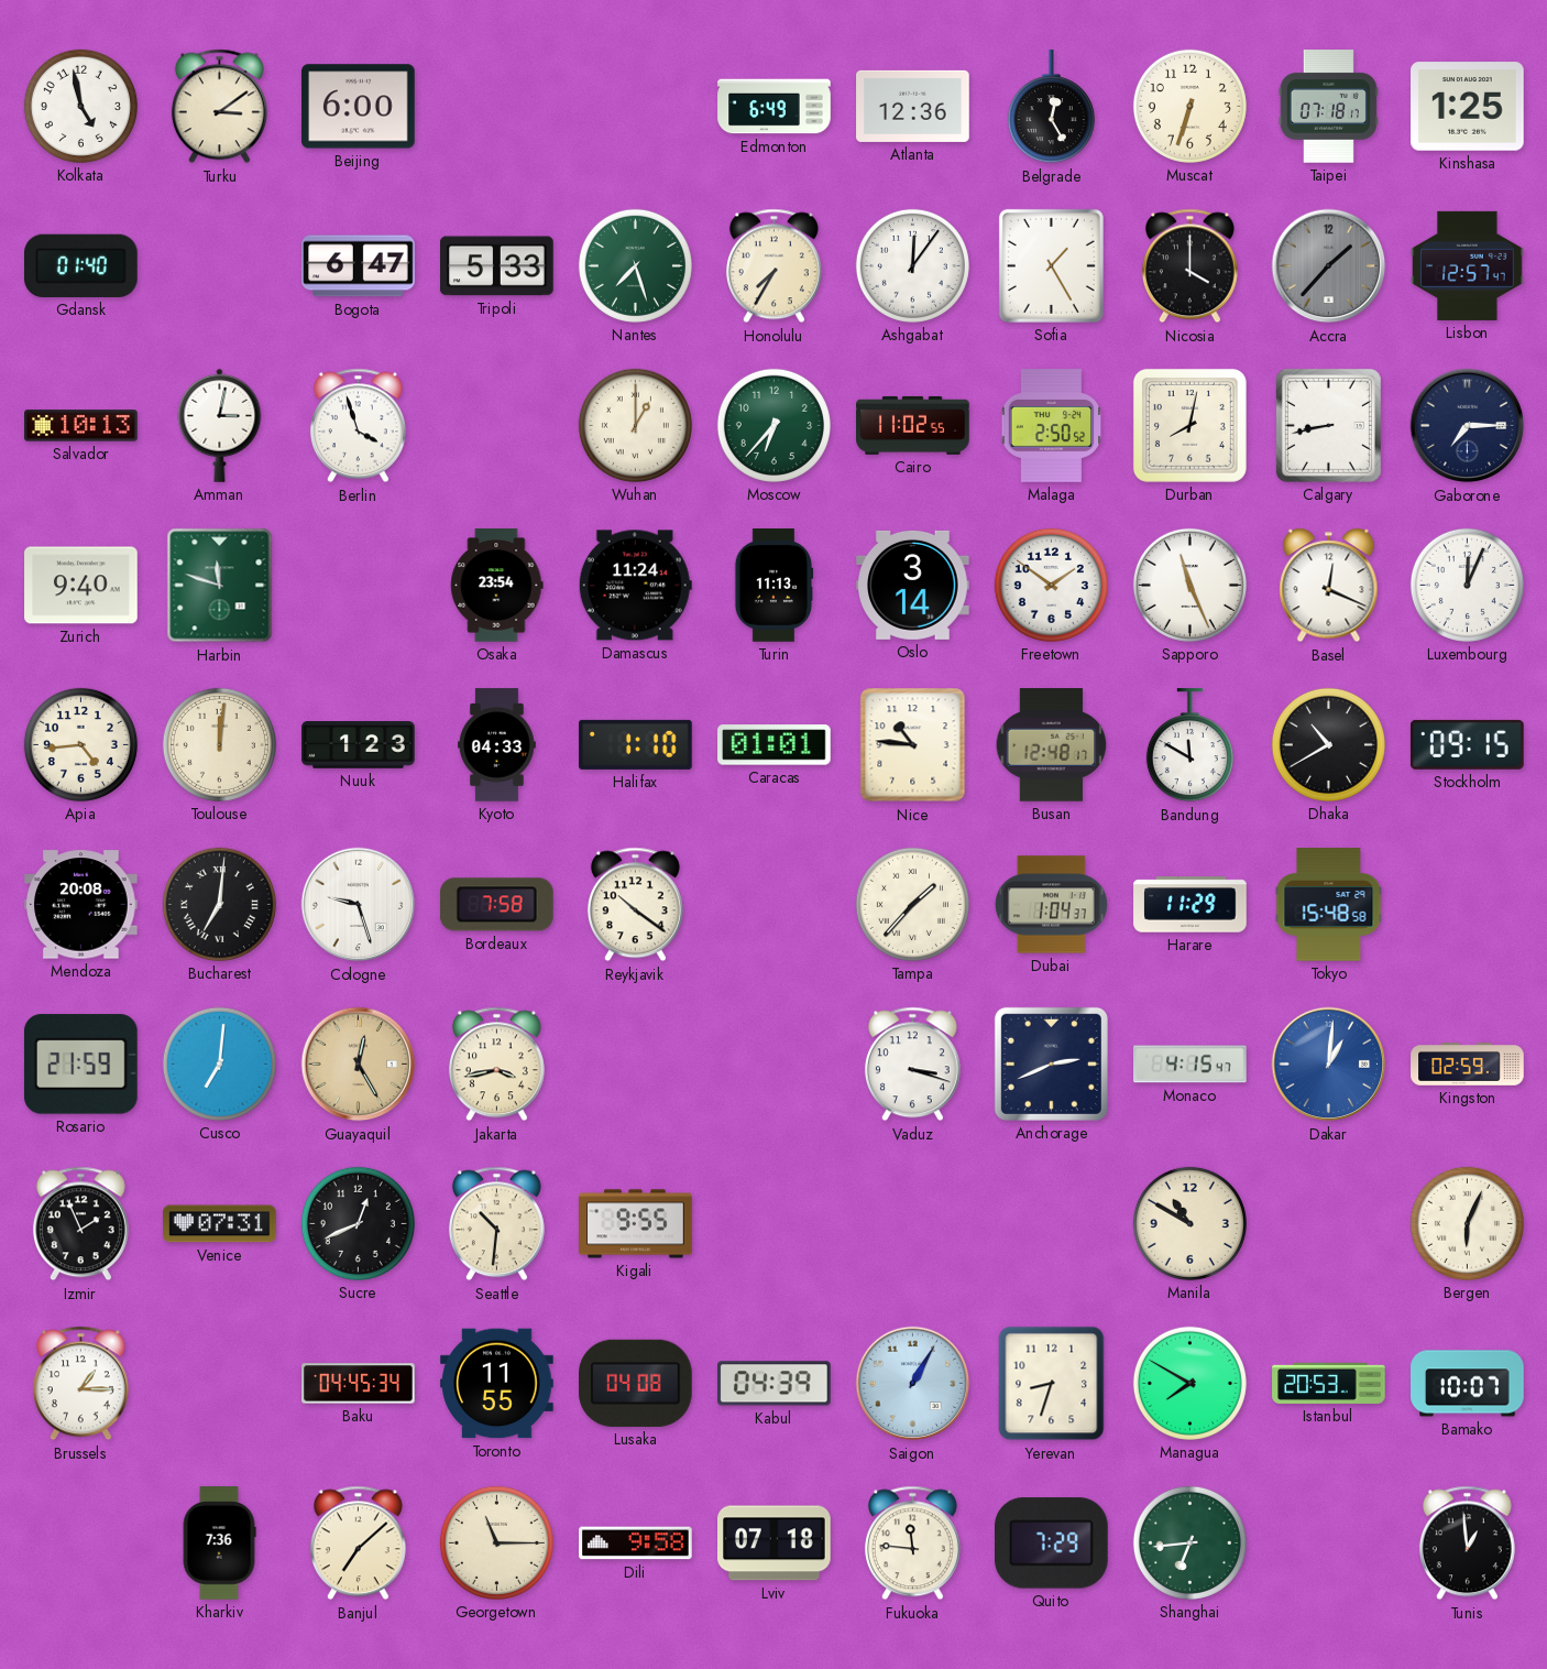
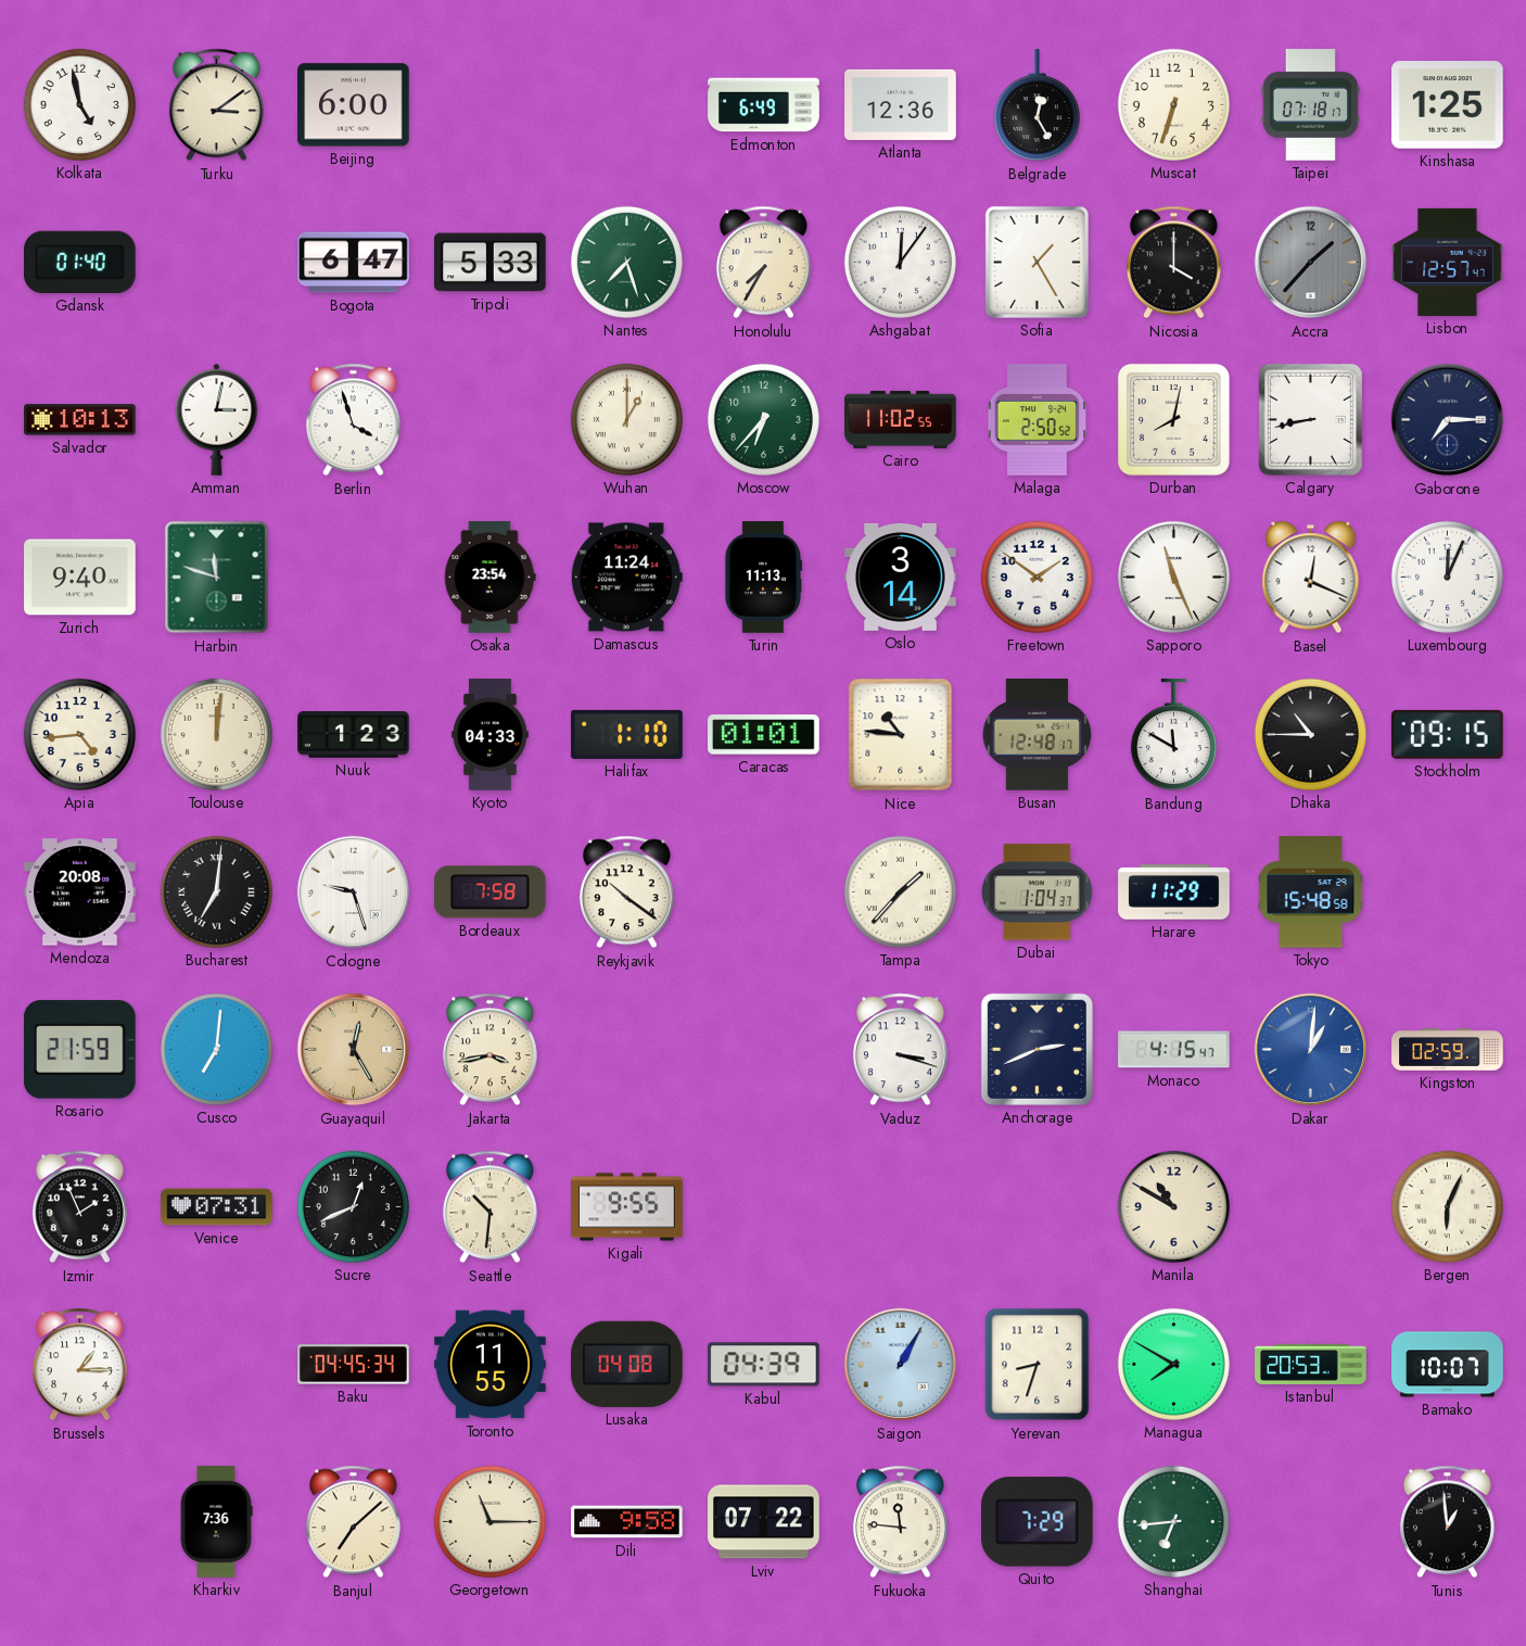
Dhaka: 10:40 -> 10:45
Lviv: 07:18 -> 07:22
